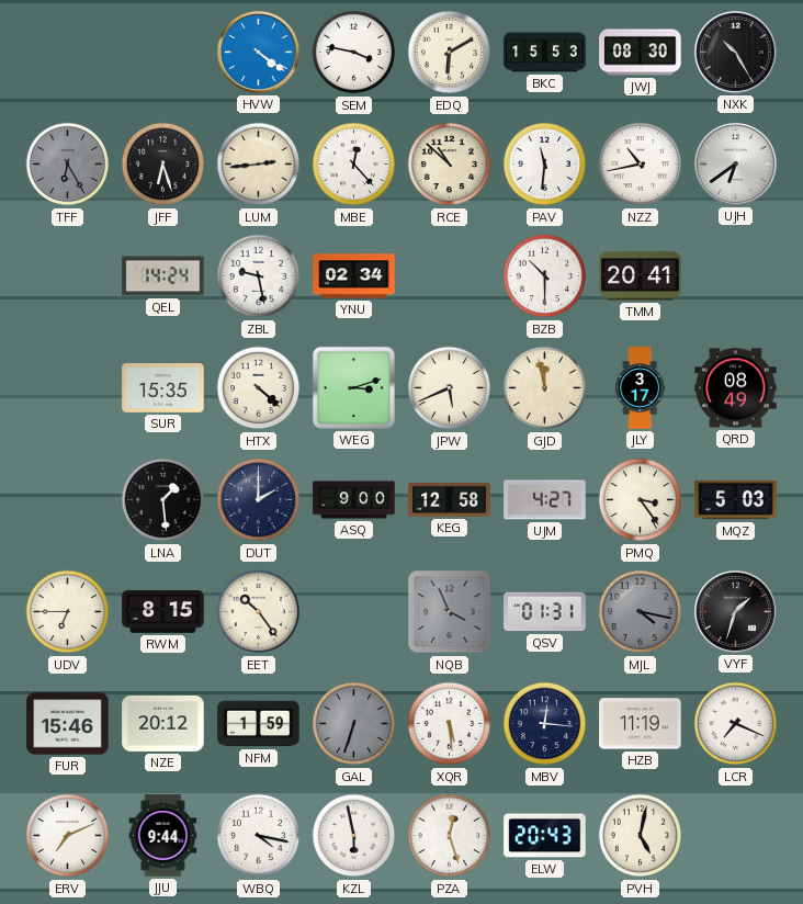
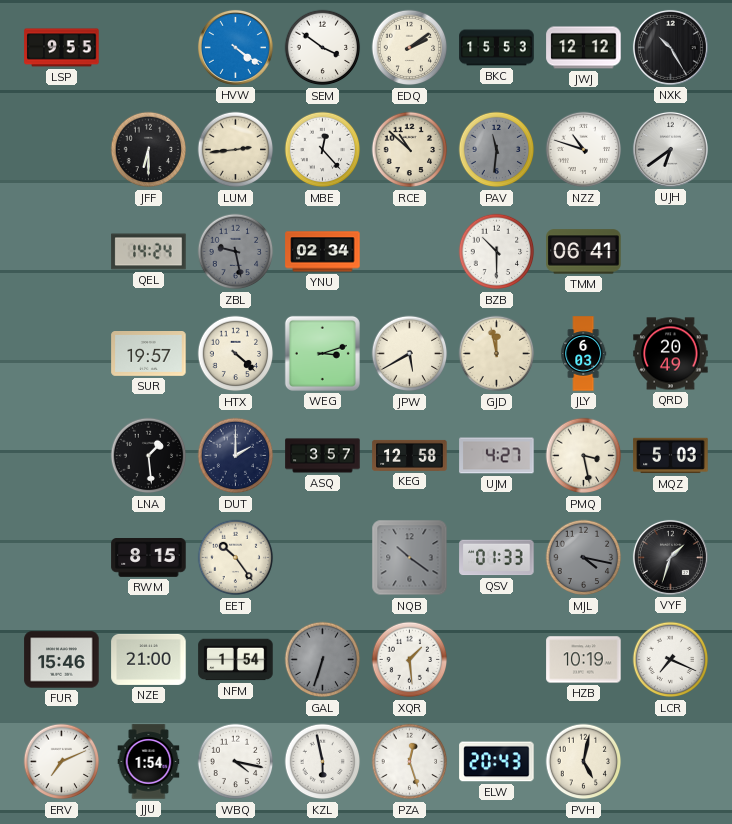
LSP: none -> 9:55
SEM: 3:47 -> 3:51
EDQ: 6:10 -> 2:09
JWJ: 08:30 -> 12:12
TFF: 6:25 -> none
JFF: 6:27 -> 6:30
PAV dial: white -> grey
NZZ: 10:43 -> 10:48
ZBL dial: white -> grey
TMM: 20:41 -> 06:41
SUR: 15:35 -> 19:57
JPW: 5:41 -> 5:40
JLY: 3:17 -> 6:03
QRD: 08:49 -> 20:49
ASQ: 9:00 -> 3:57
PMQ: 3:24 -> 3:28
UDV: 6:45 -> none
NQB: 3:56 -> 10:21
QSV: 01:31 -> 01:33
NZE: 20:12 -> 21:00
NFM: 1:59 -> 1:54
XQR: 5:29 -> 1:29
MBV: 12:16 -> none
HZB: 11:19 -> 10:19
JJU: 9:44 -> 1:54
